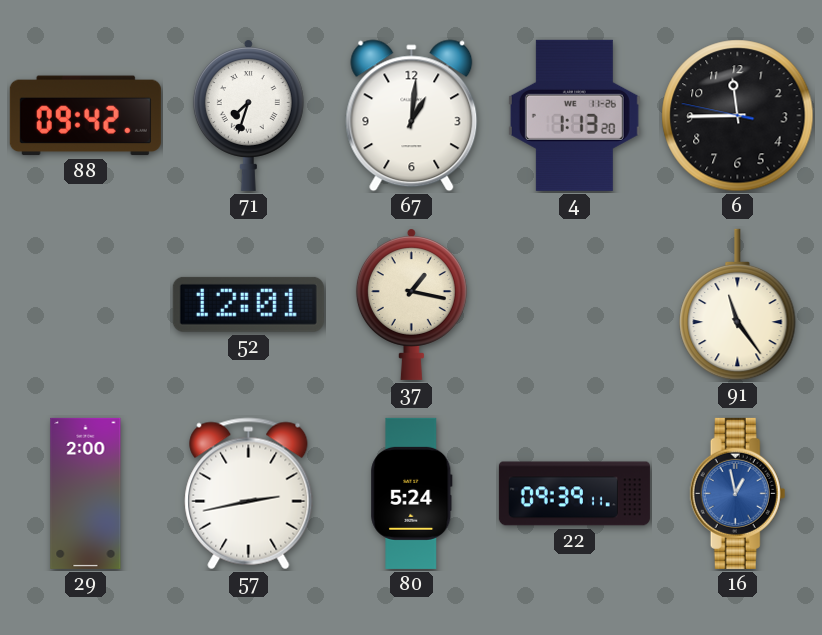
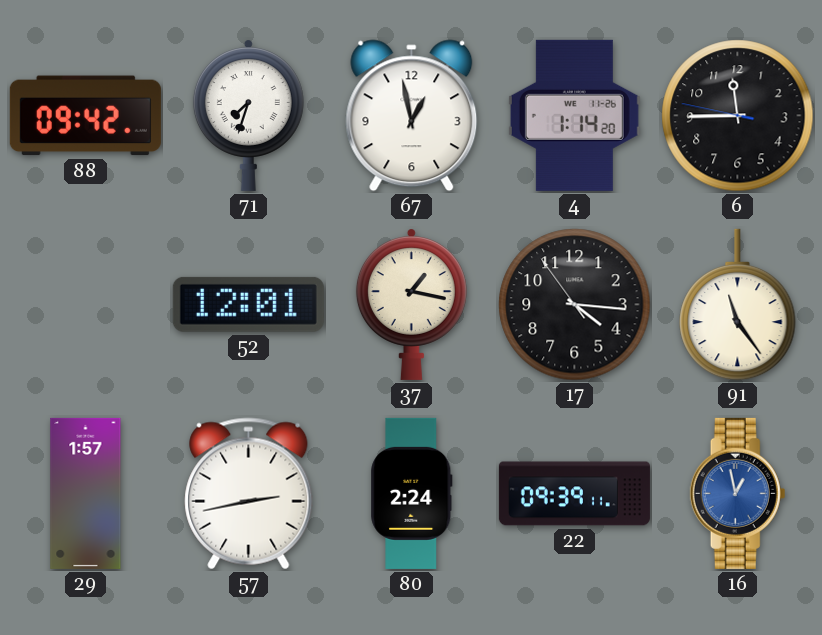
67: 1:01 -> 12:58
4: 1:13 -> 1:14
17: none -> 4:15
29: 2:00 -> 1:57
80: 5:24 -> 2:24
